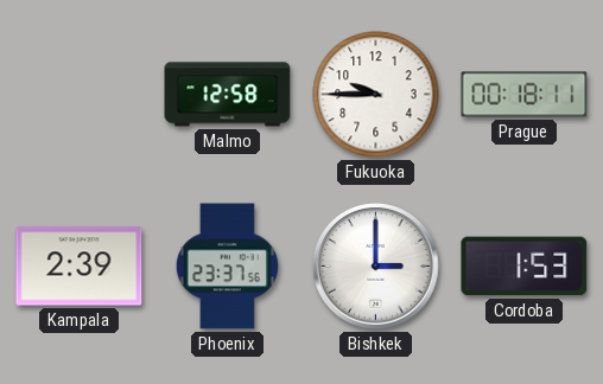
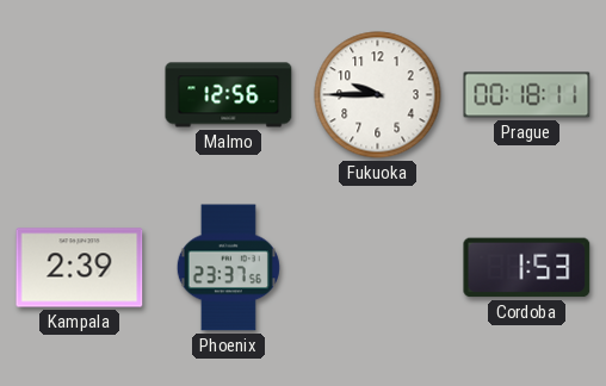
Malmo: 12:58 -> 12:56
Bishkek: 3:00 -> none
